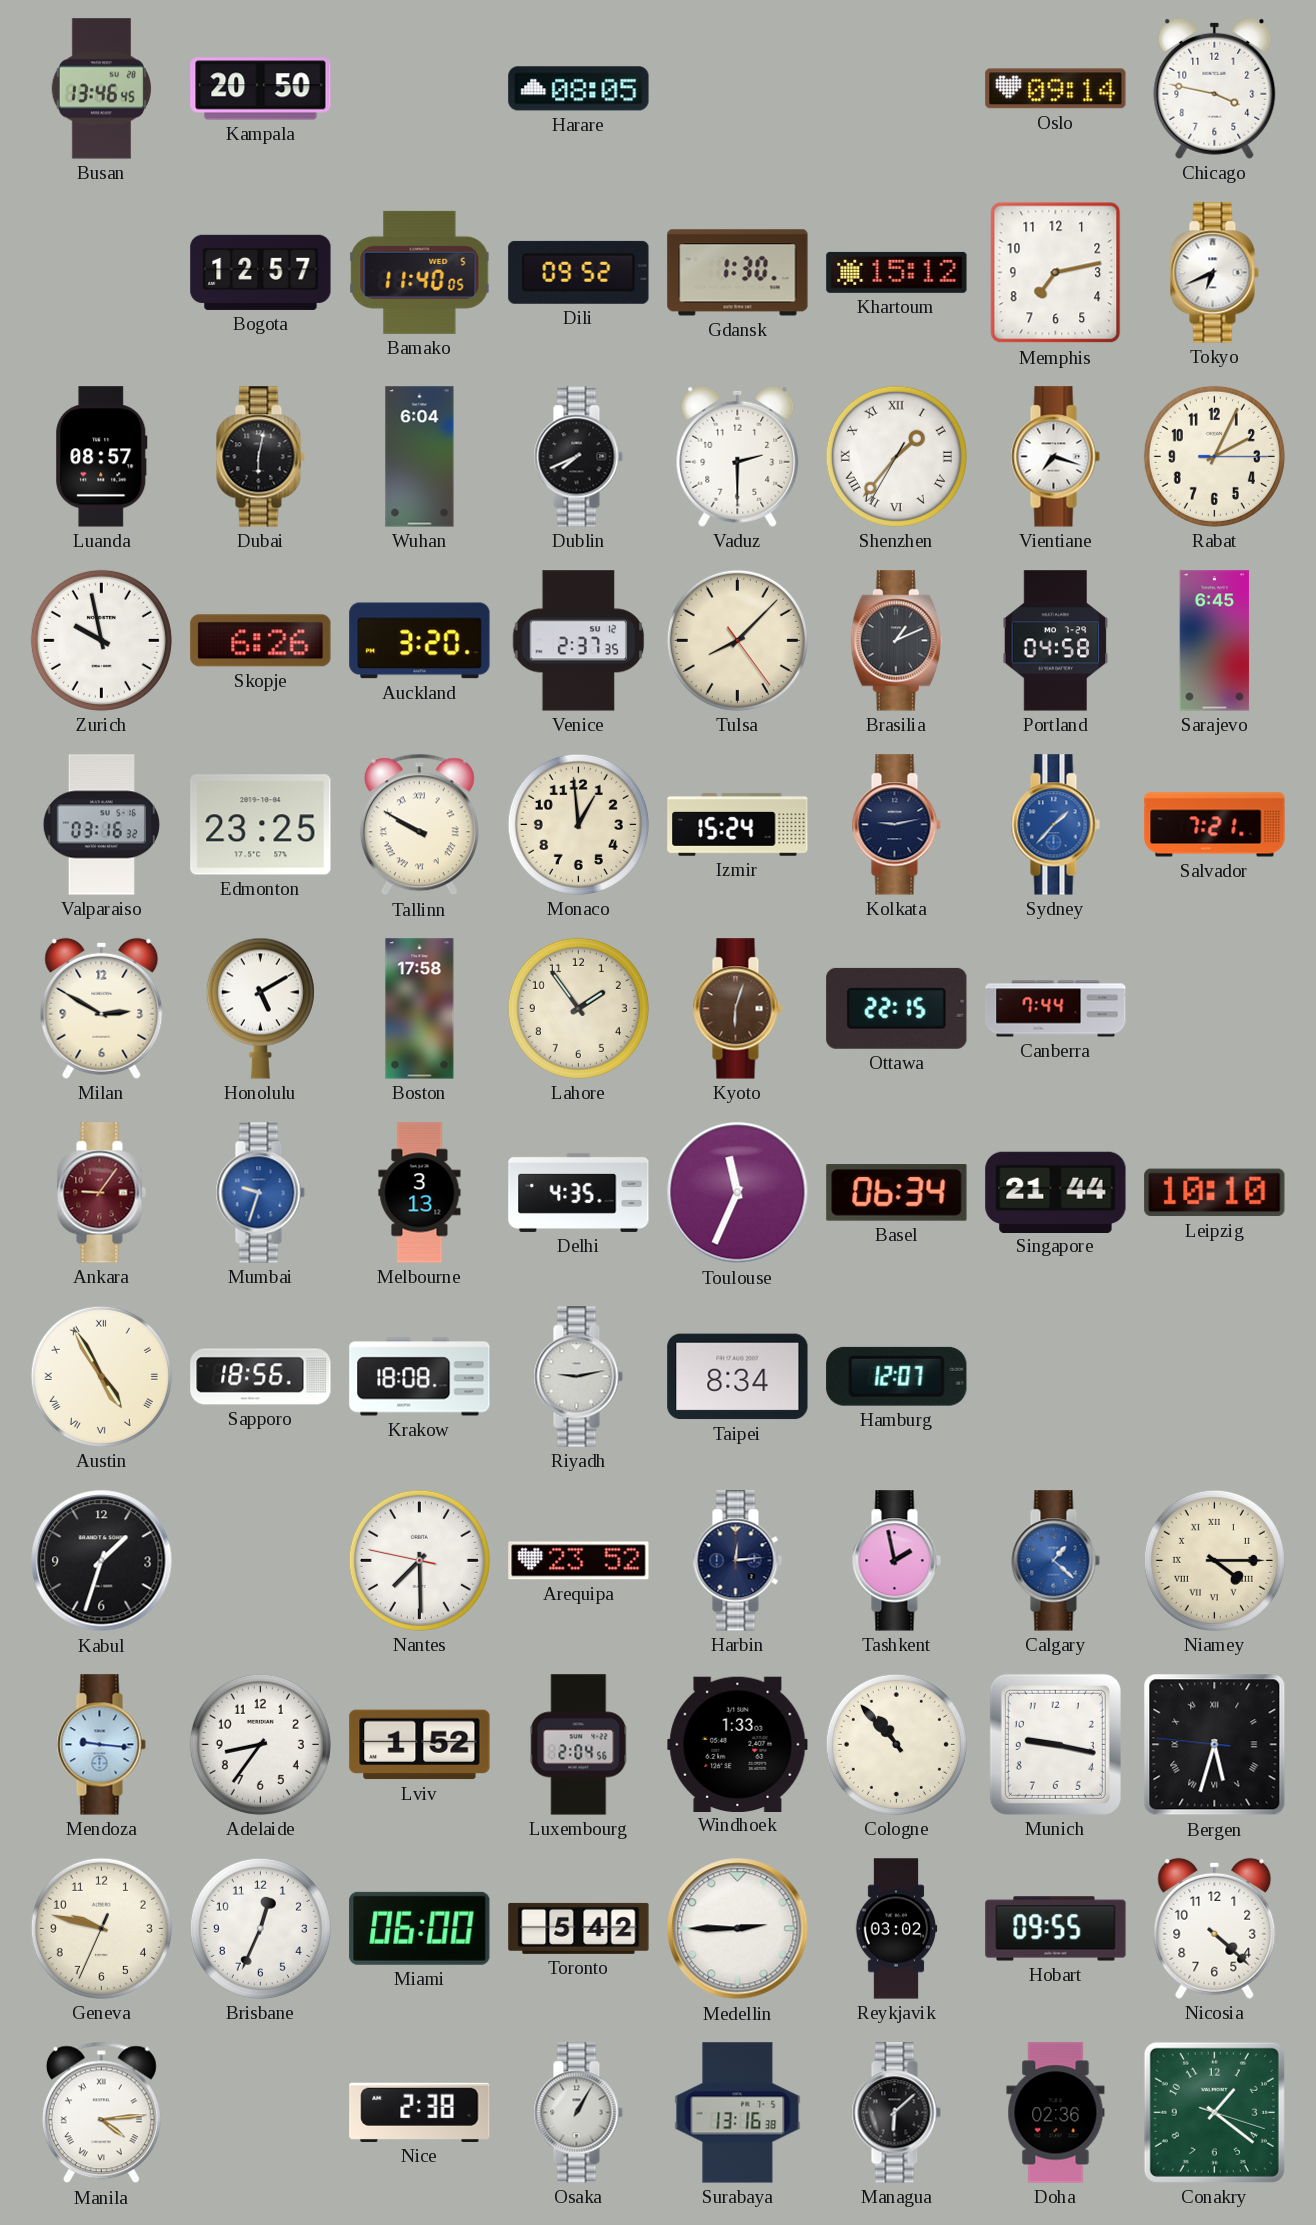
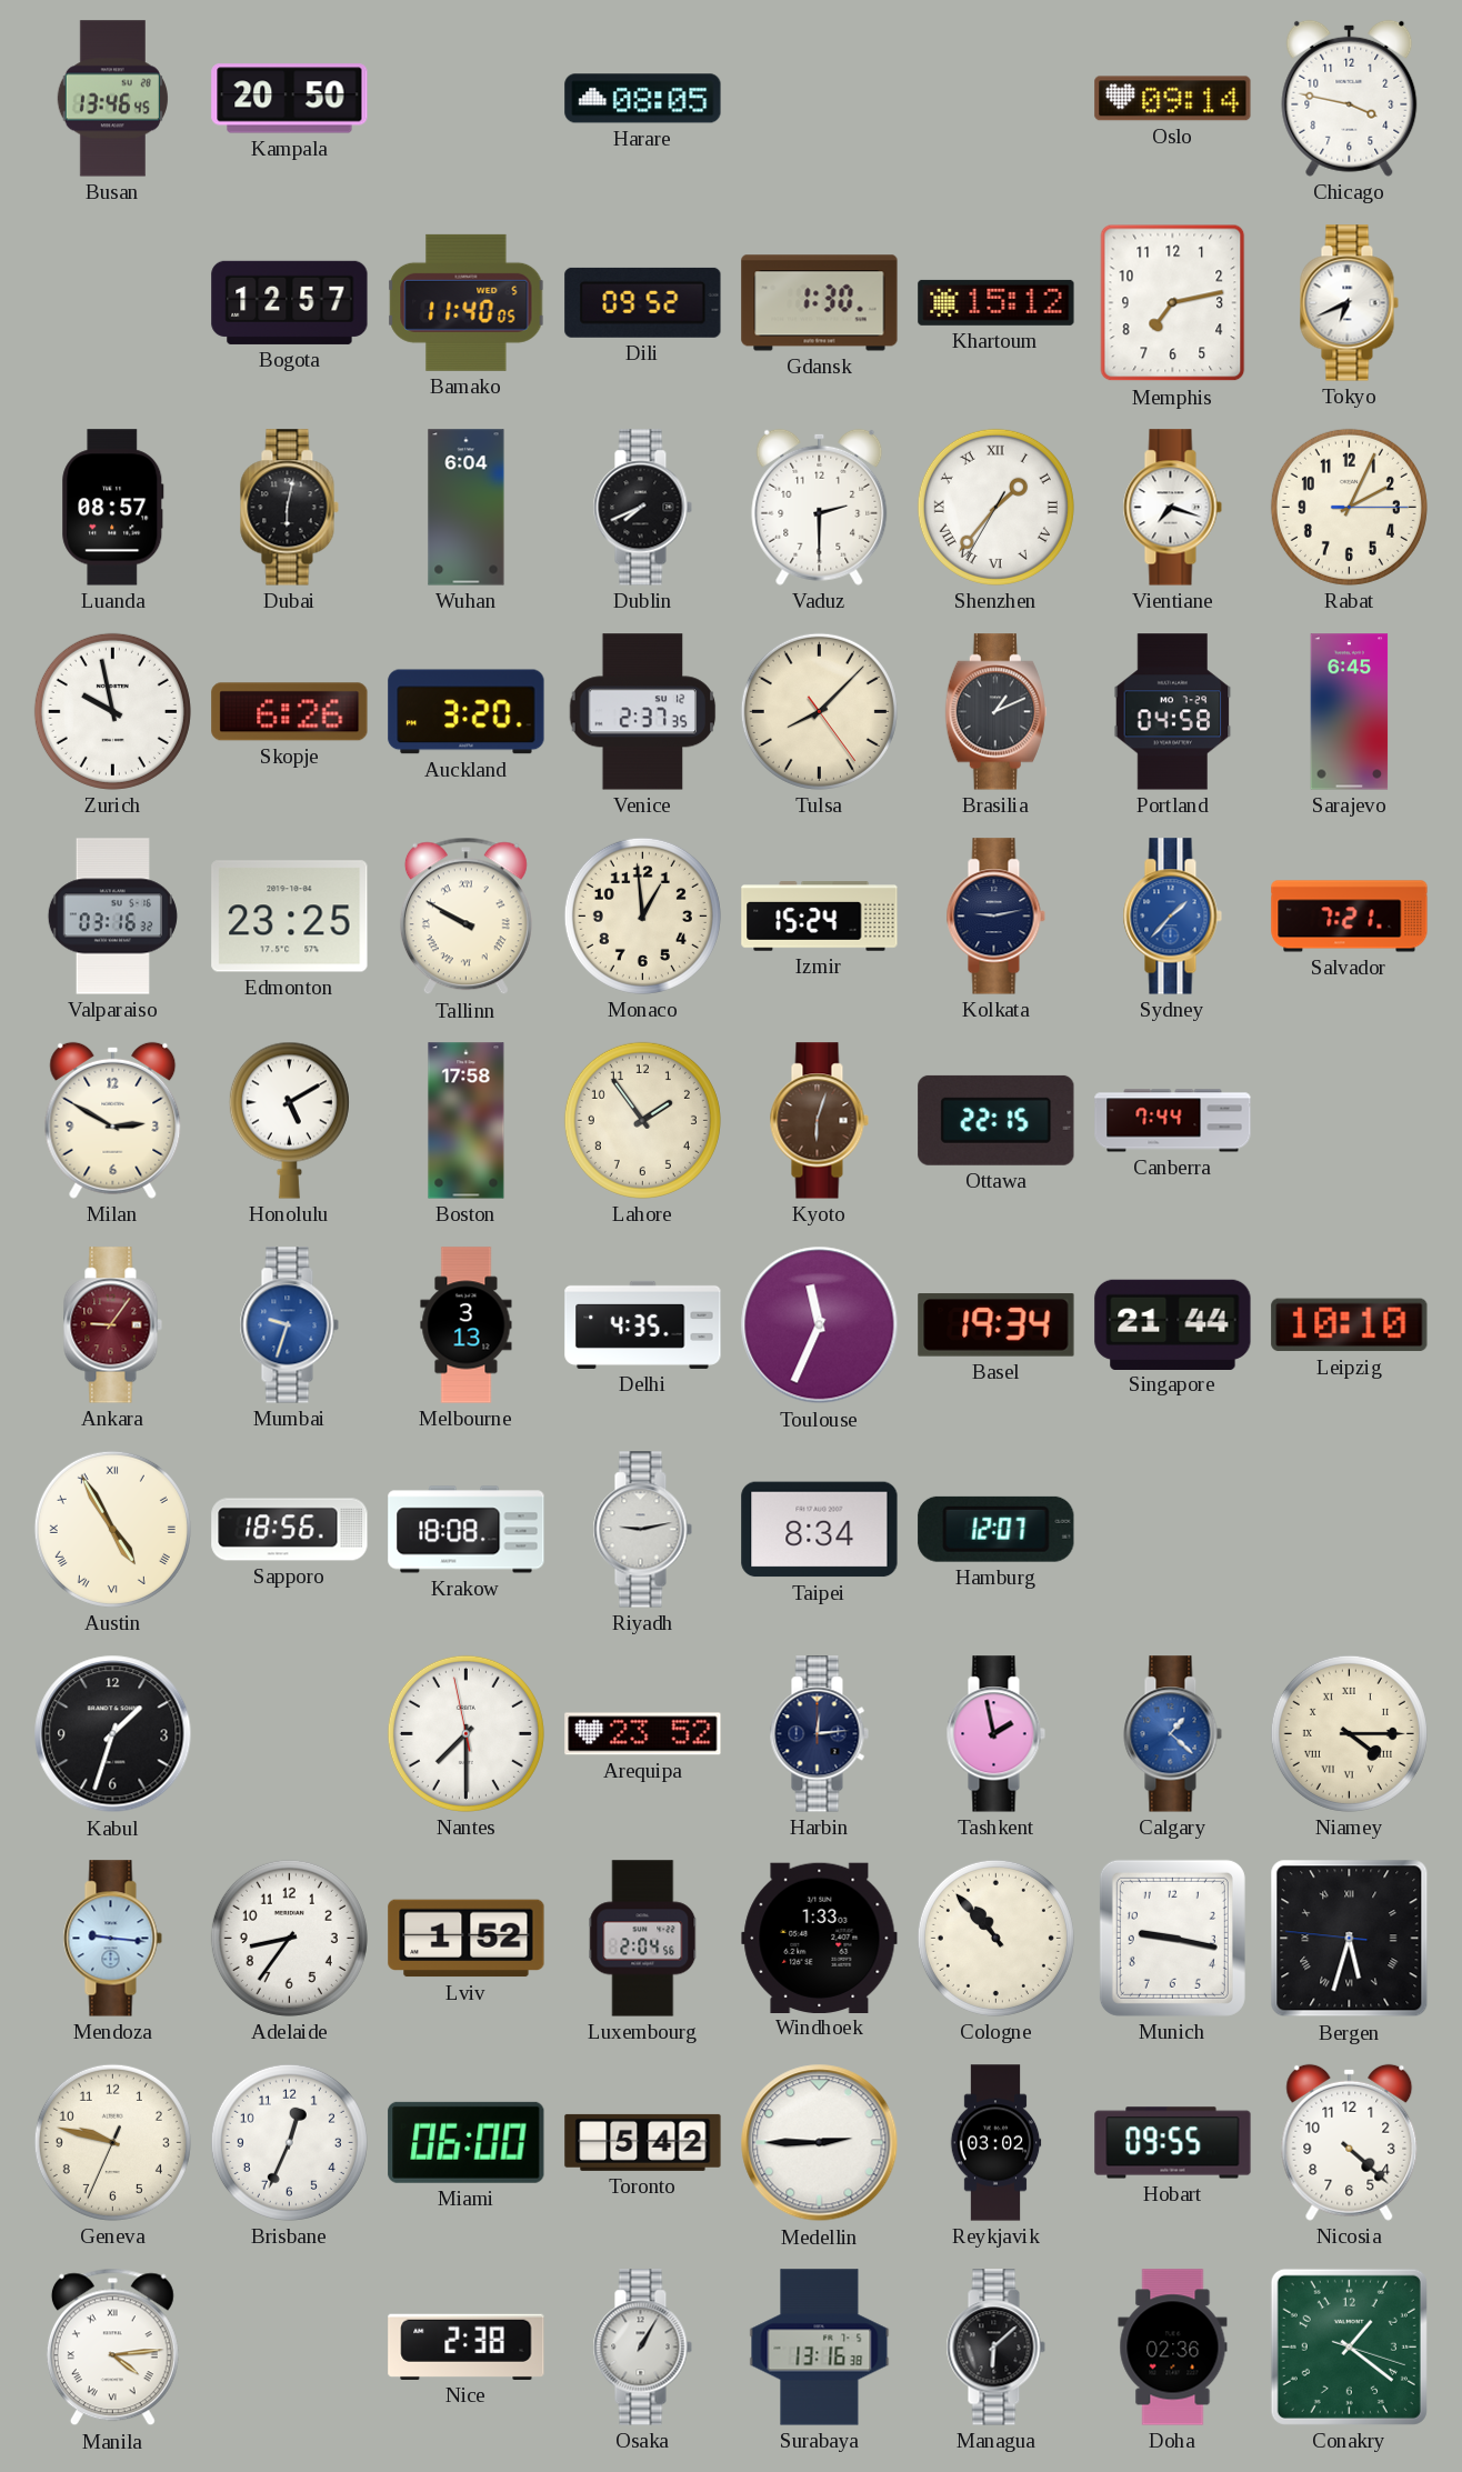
Basel: 06:34 -> 19:34
Nantes: 7:29:47 -> 7:29:58
